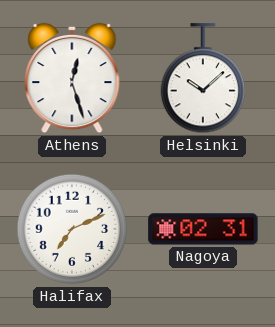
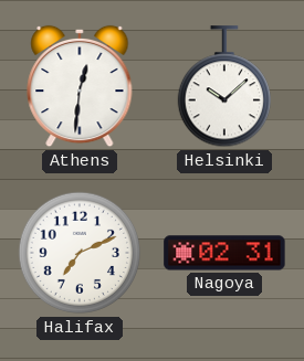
Athens: 12:27 -> 12:31
